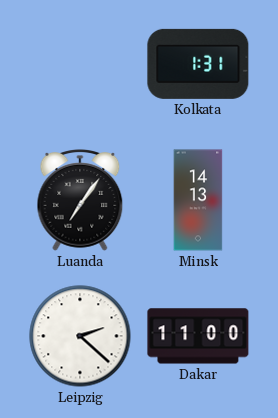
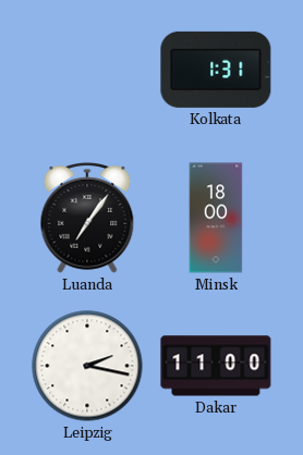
Minsk: 14:13 -> 18:00
Leipzig: 2:22 -> 2:17
